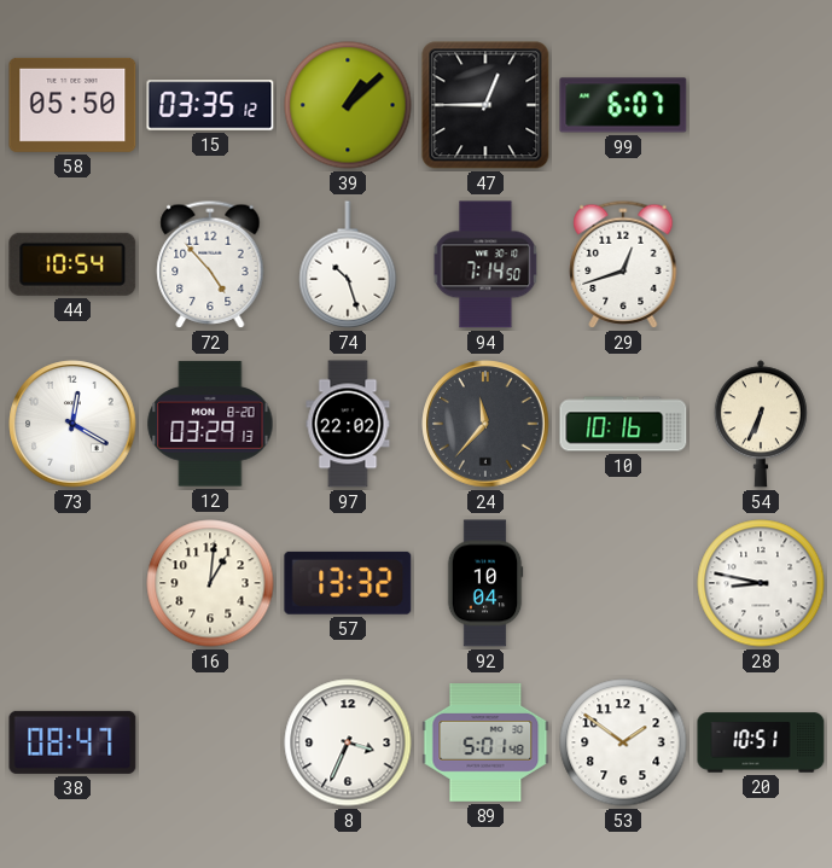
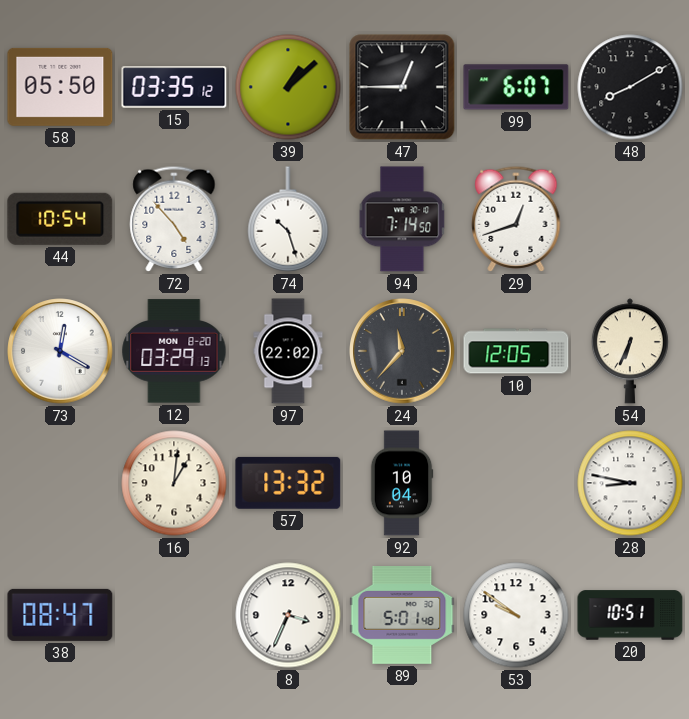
48: none -> 8:10
10: 10:16 -> 12:05
53: 1:51 -> 9:51
